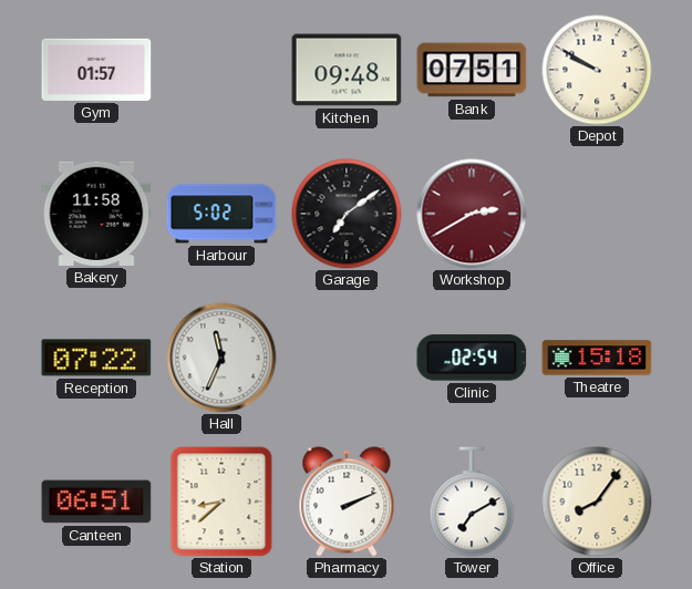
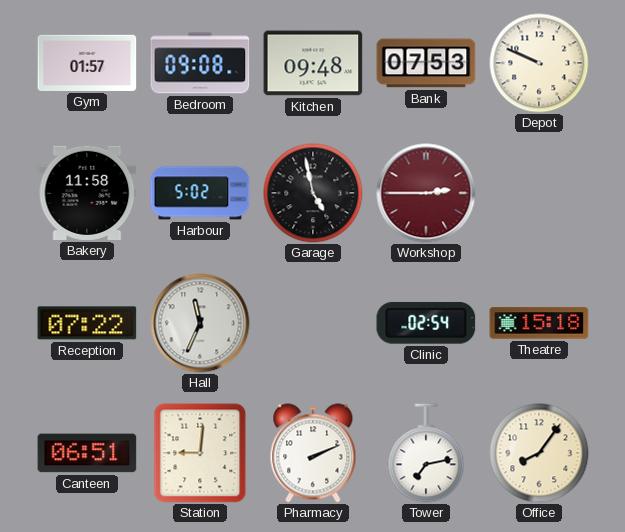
Bedroom: none -> 09:08
Bank: 07:51 -> 07:53
Depot: 9:50 -> 9:49
Garage: 7:09 -> 4:58
Workshop: 2:40 -> 2:45
Station: 8:38 -> 9:01
Tower: 7:10 -> 7:13
